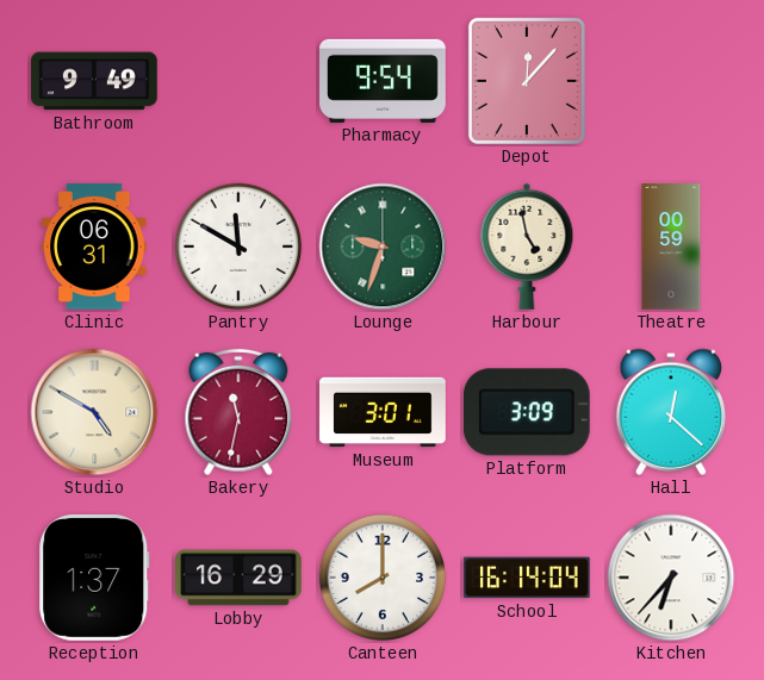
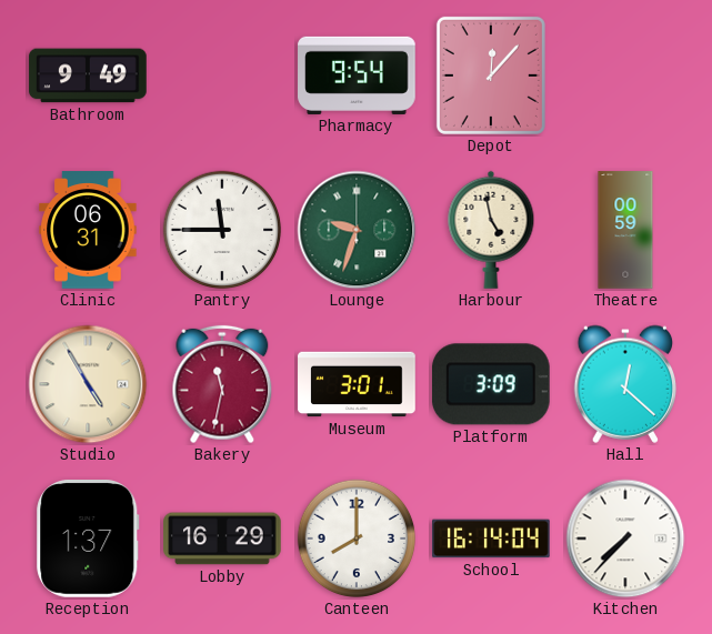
Pantry: 11:50 -> 11:45
Studio: 4:50 -> 4:55
Kitchen: 6:37 -> 7:37
